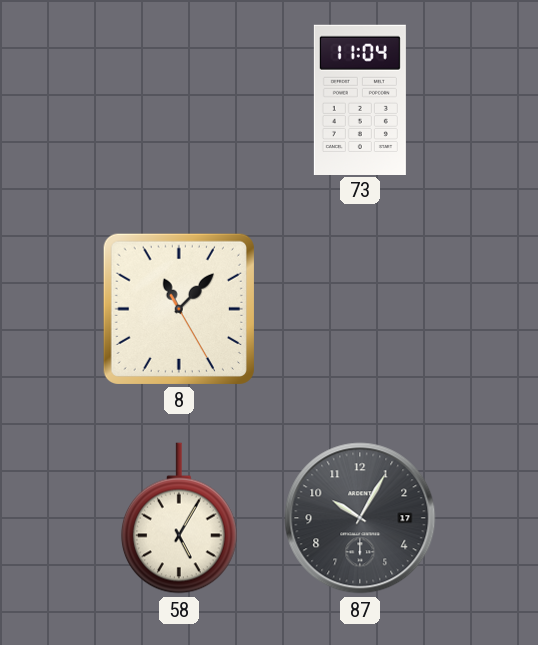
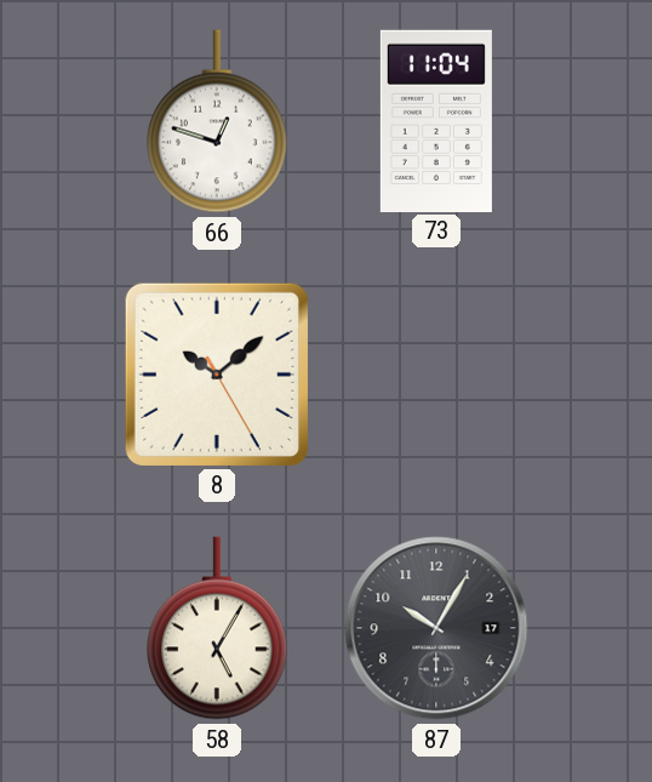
66: none -> 12:48
8: 11:07 -> 10:08
